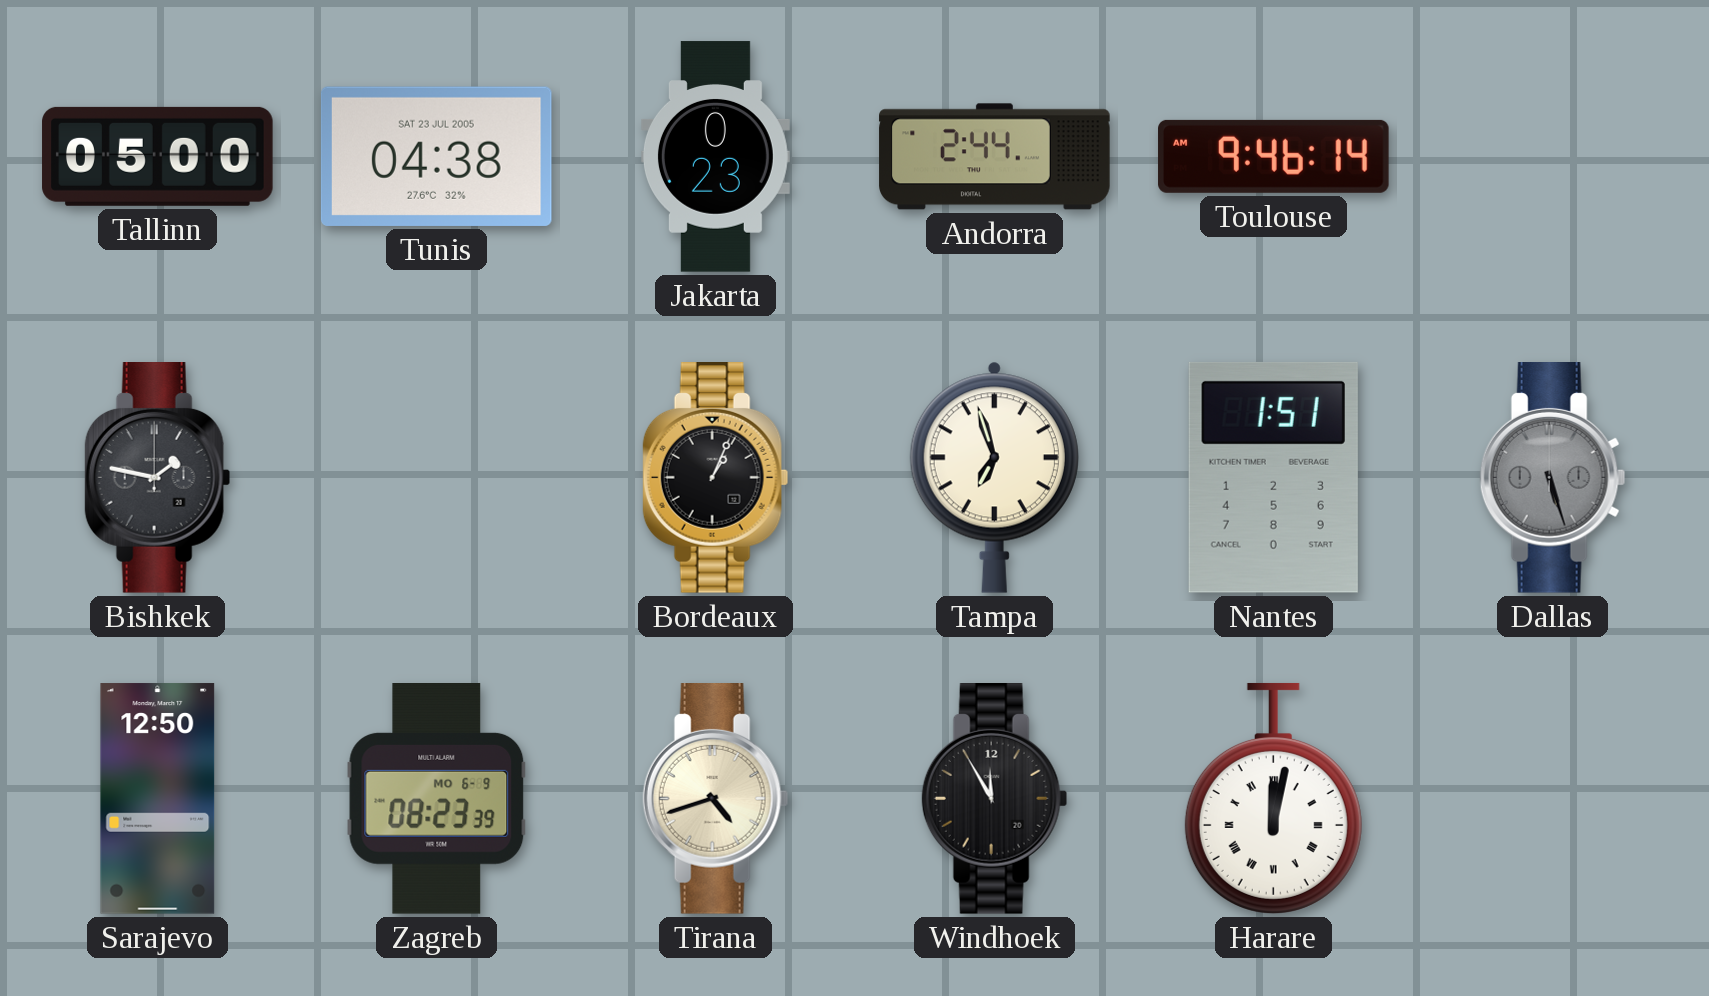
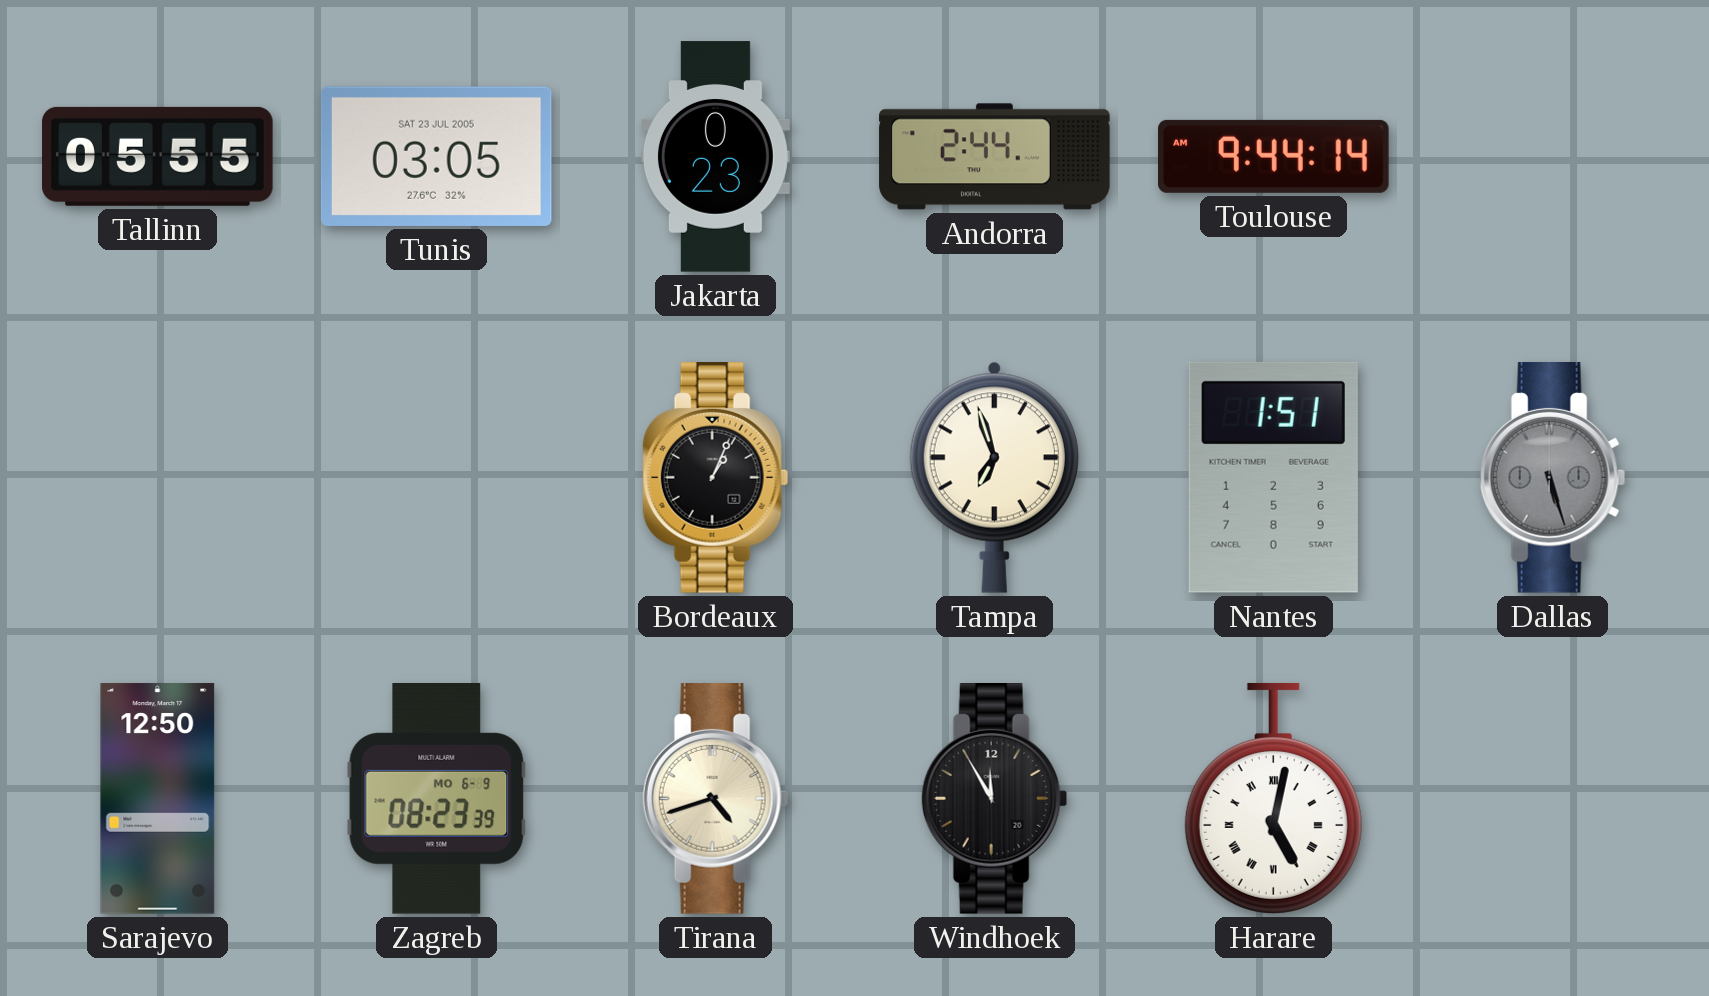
Tallinn: 05:00 -> 05:55
Tunis: 04:38 -> 03:05
Toulouse: 9:46 -> 9:44
Bishkek: 1:47 -> none
Harare: 12:02 -> 5:02
